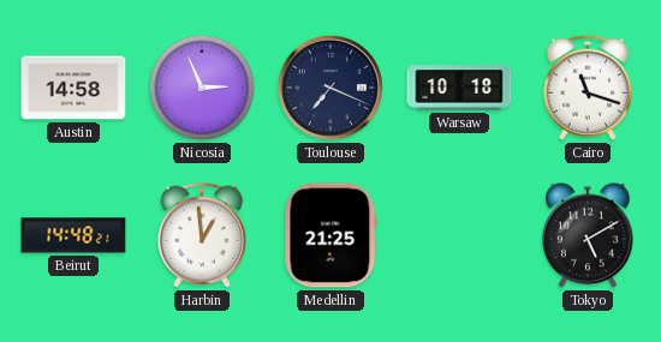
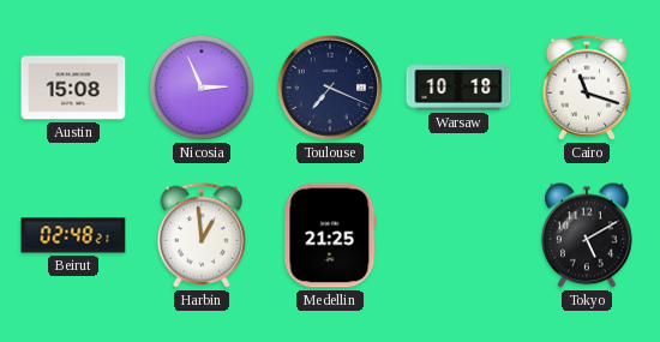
Austin: 14:58 -> 15:08
Beirut: 14:48 -> 02:48
